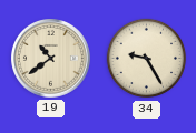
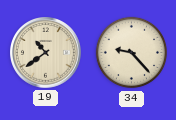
34: 9:25 -> 9:23
